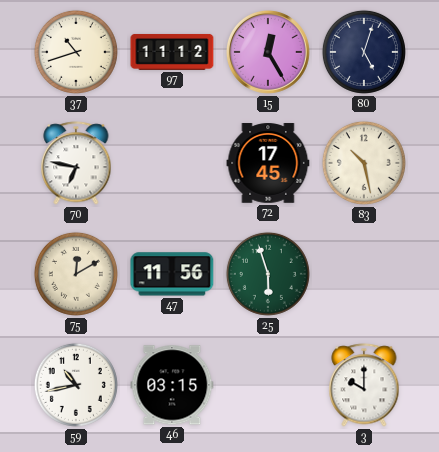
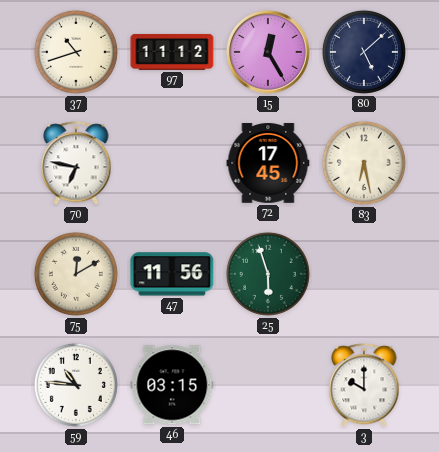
80: 5:03 -> 5:08
83: 10:28 -> 6:28
59: 10:43 -> 10:46
